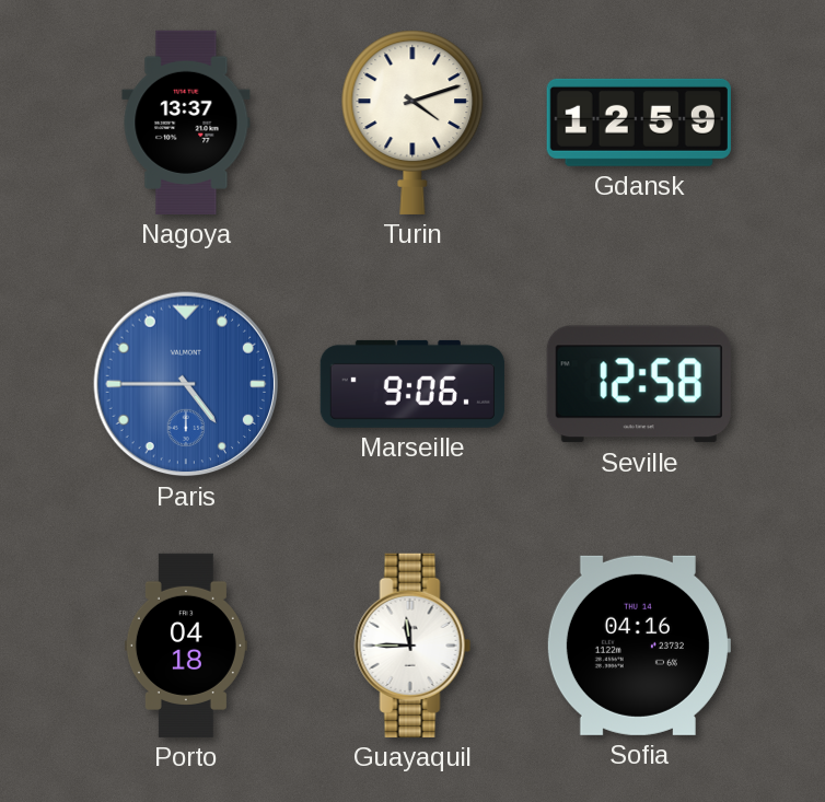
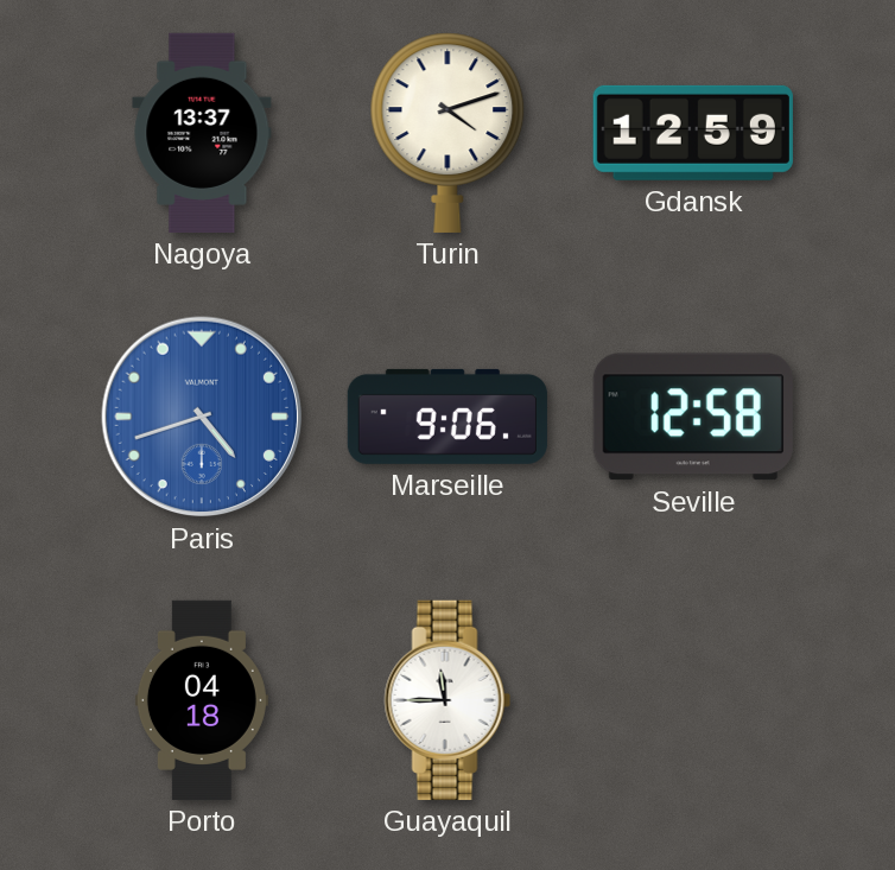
Paris: 4:45 -> 4:42
Sofia: 04:16 -> none
